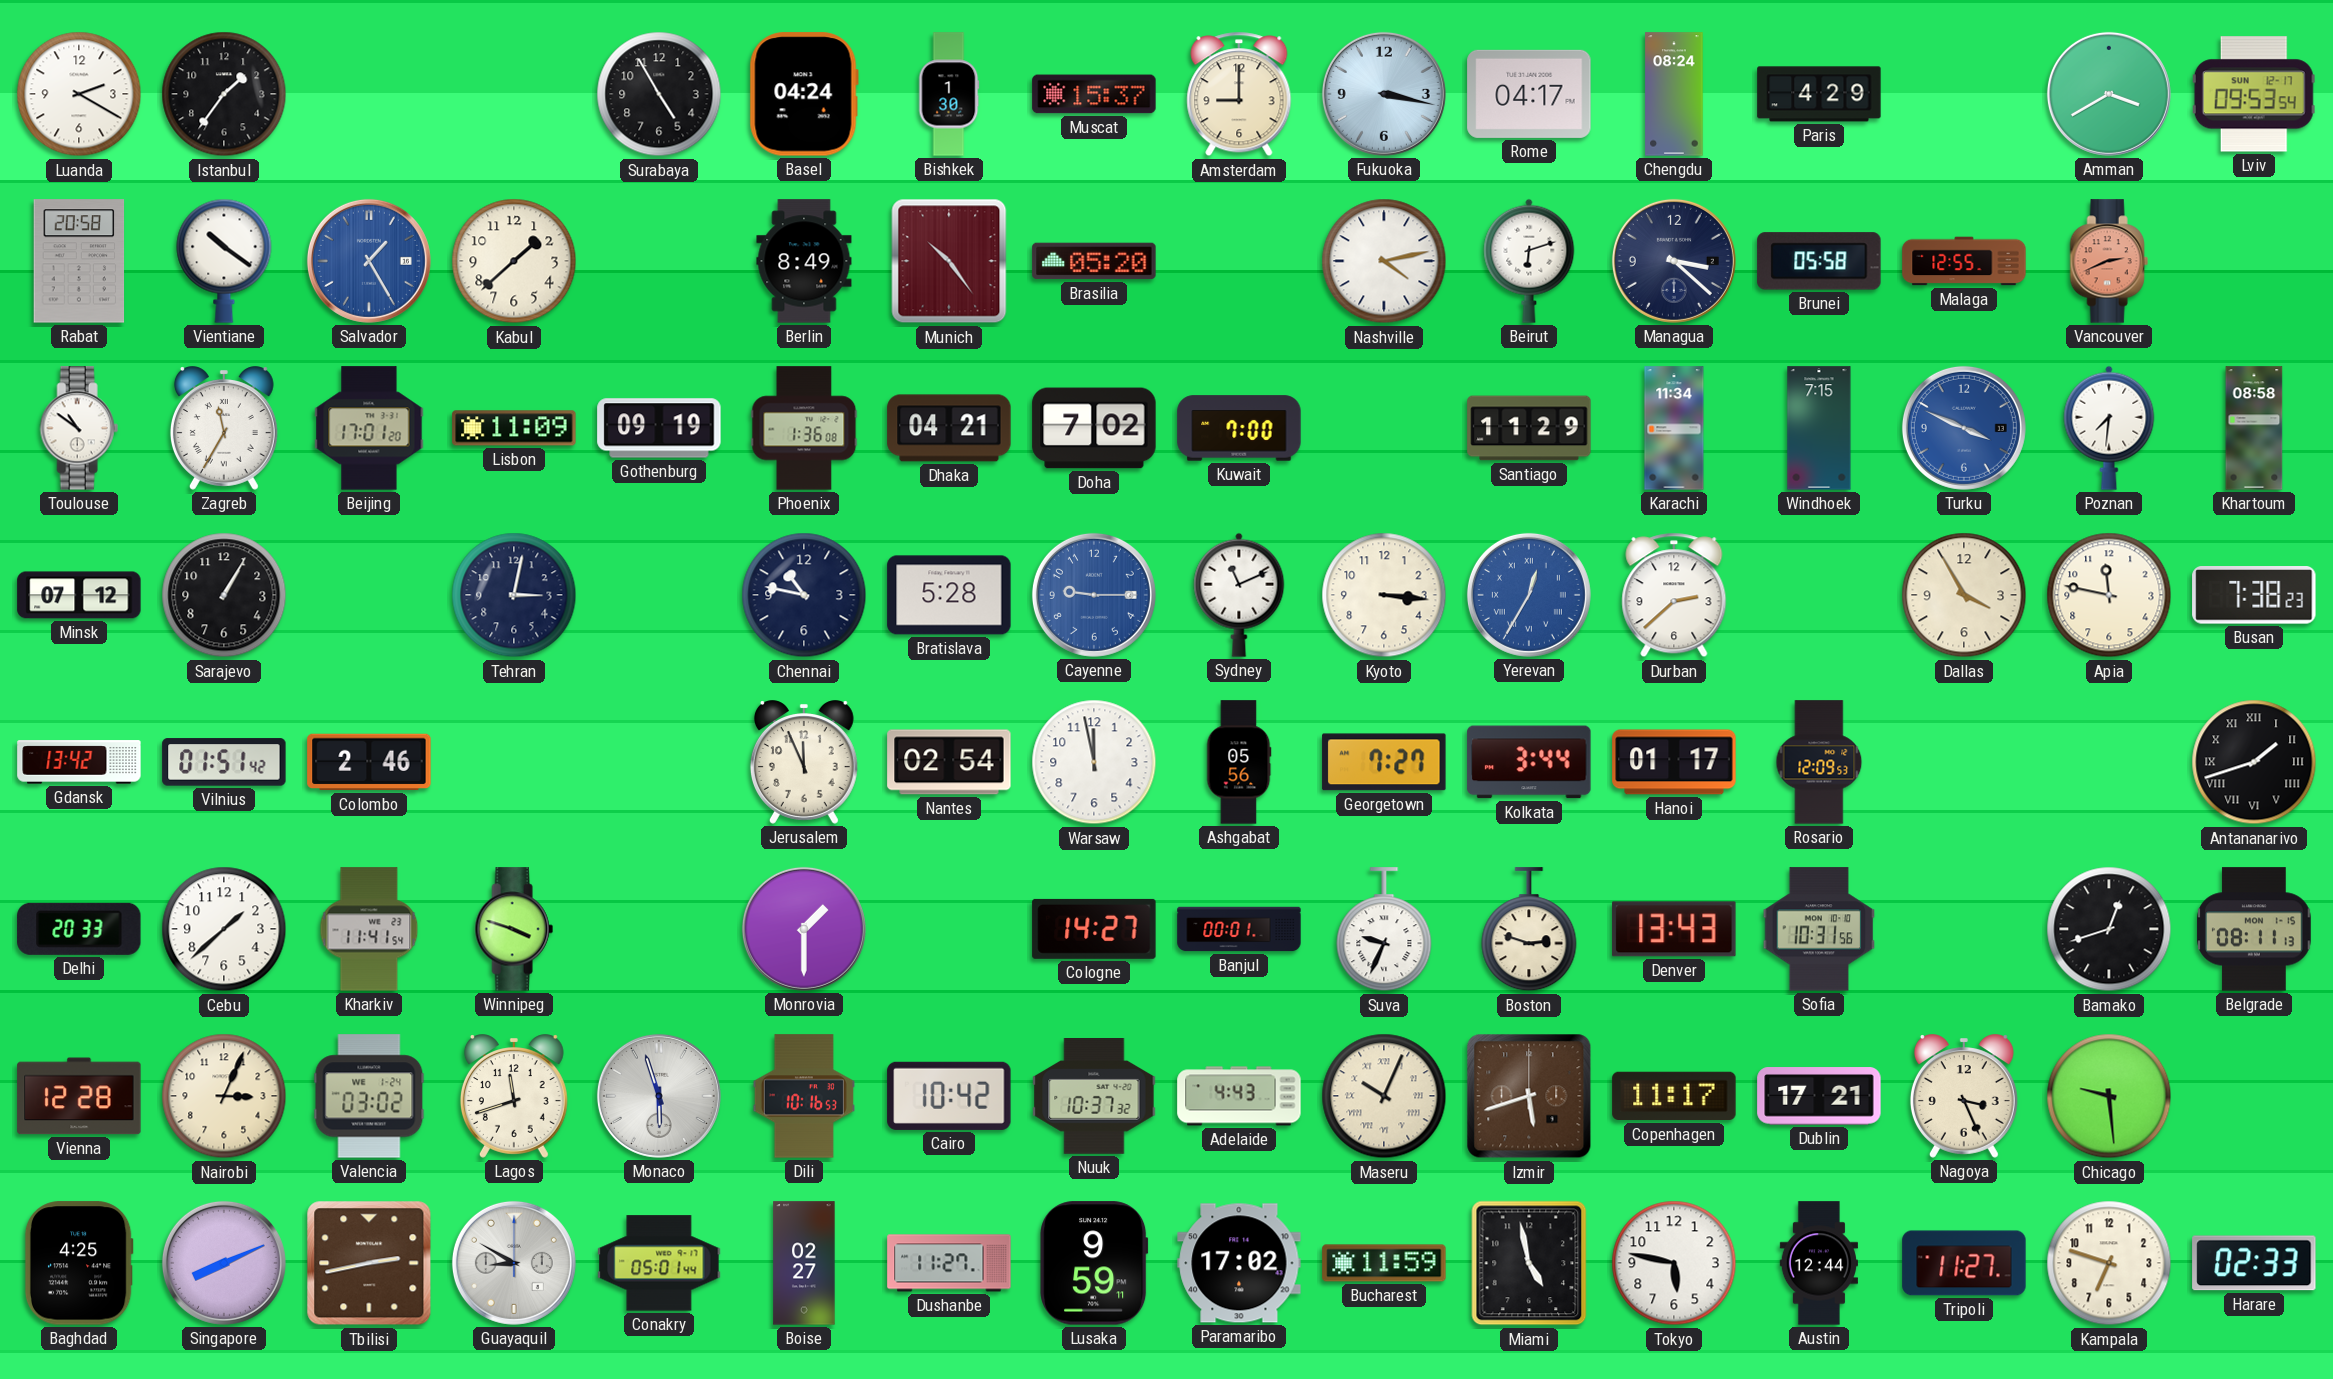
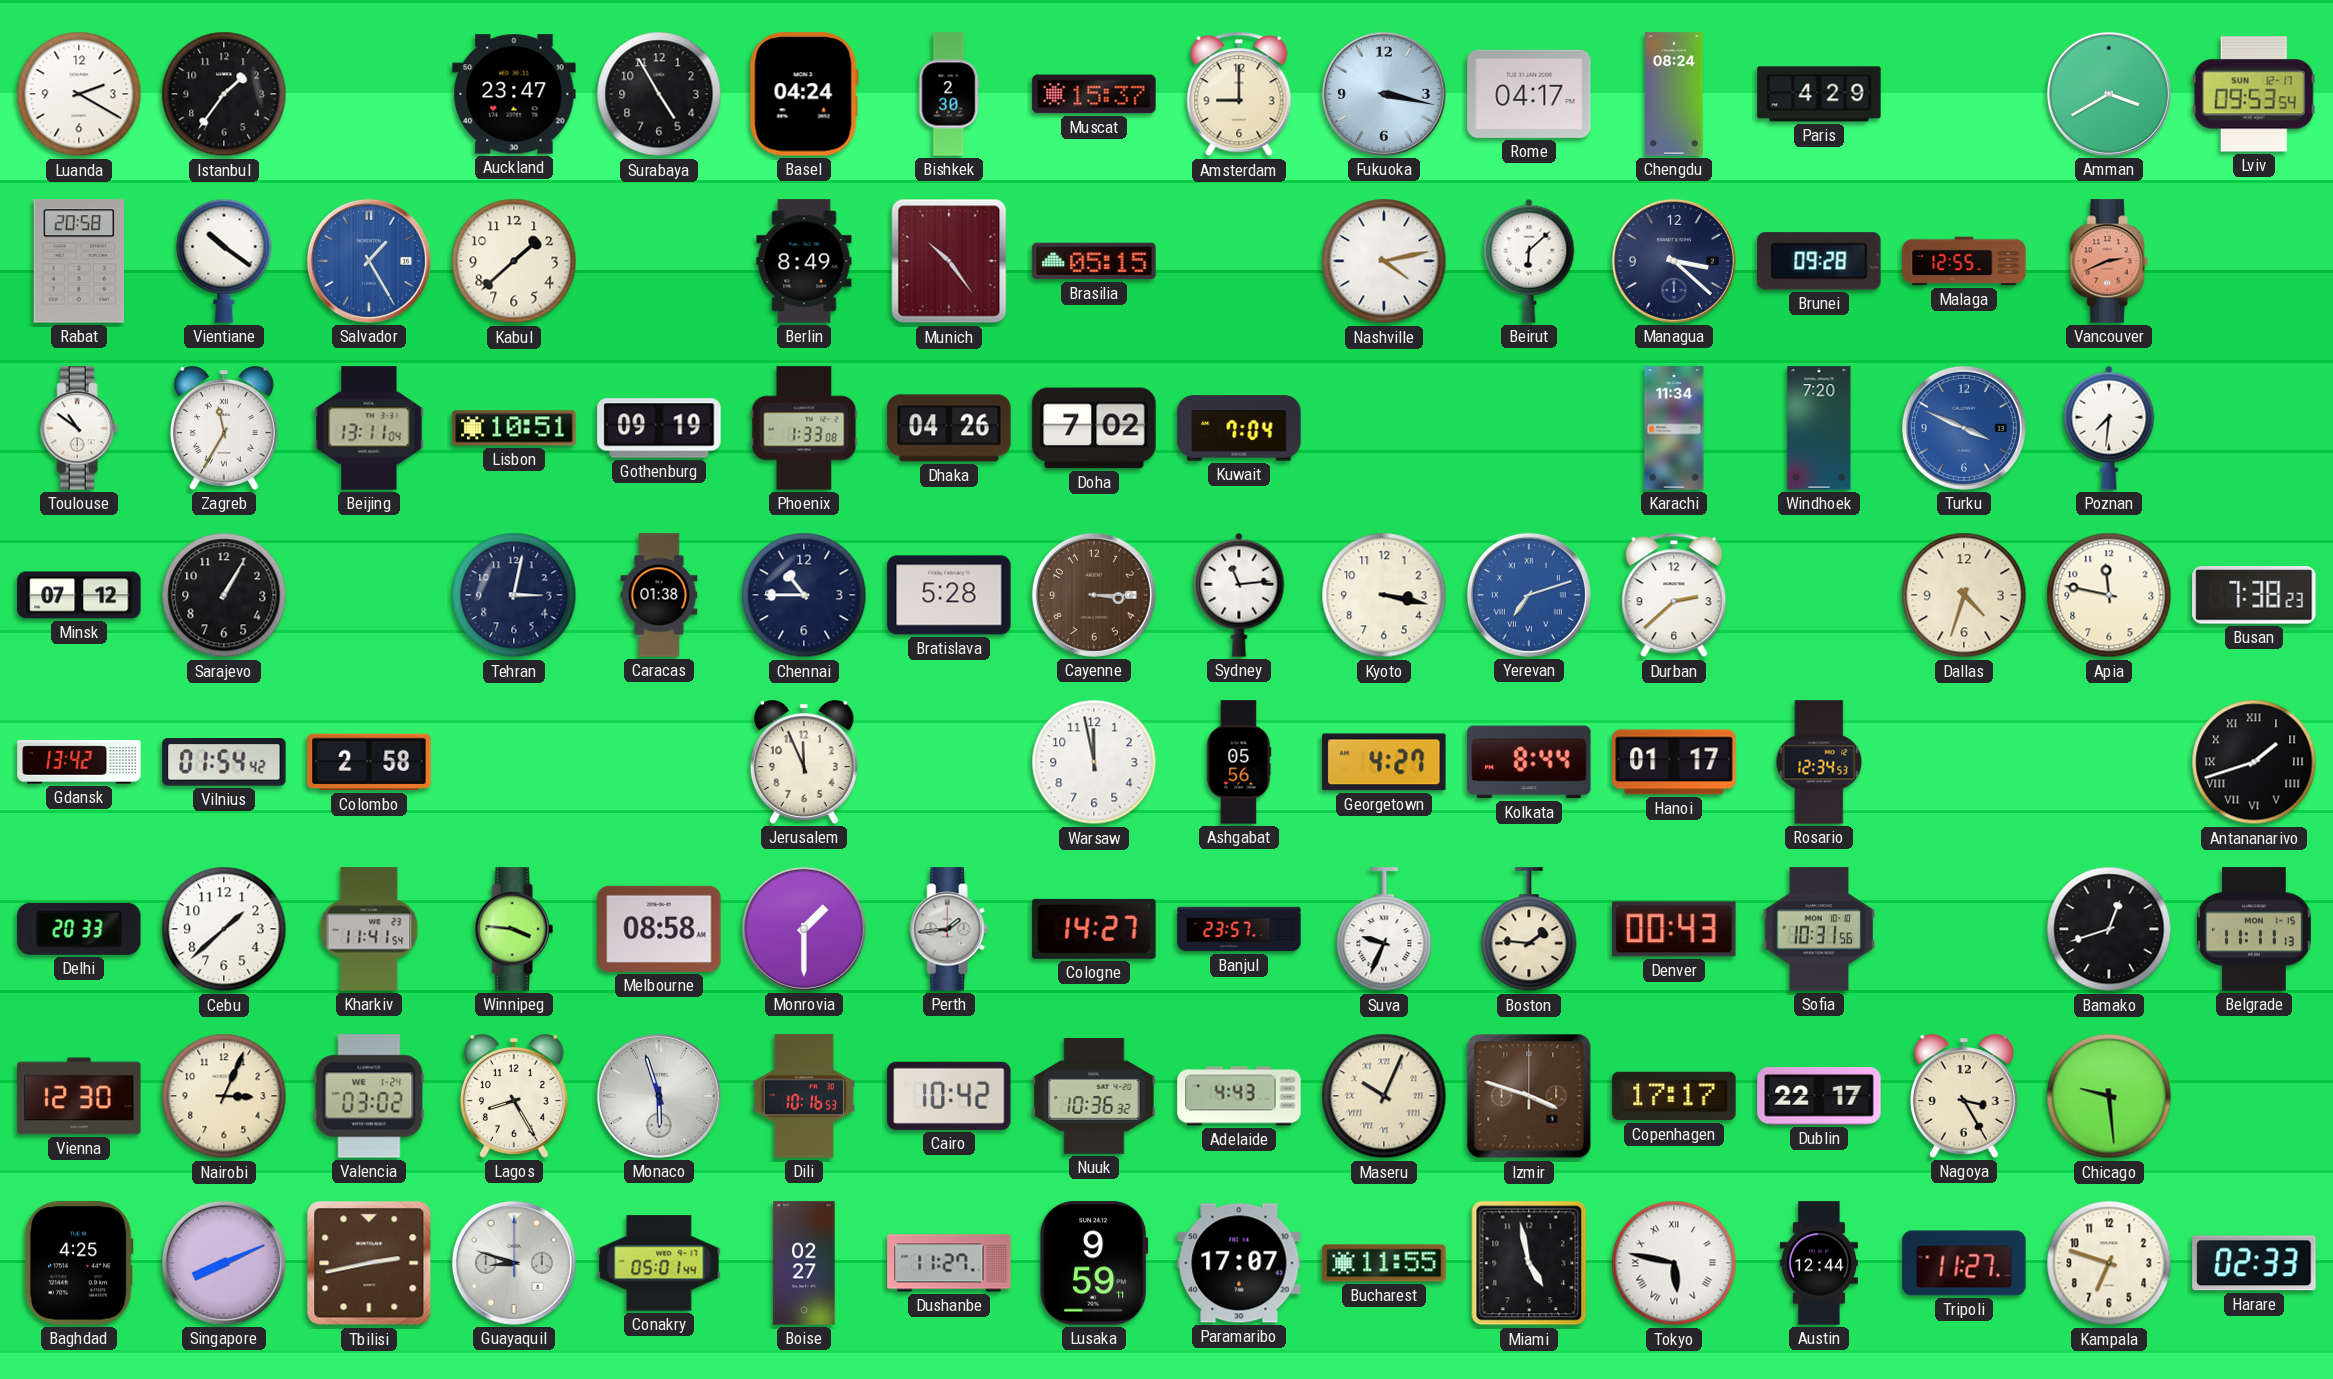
Auckland: none -> 23:47
Bishkek: 1:30 -> 2:30
Brasilia: 05:20 -> 05:15
Beirut: 6:12 -> 6:08
Brunei: 05:58 -> 09:28
Beijing: 17:01 -> 13:11
Lisbon: 11:09 -> 10:51
Phoenix: 1:36 -> 1:33
Dhaka: 04:21 -> 04:26
Kuwait: 7:00 -> 7:04
Santiago: 11:29 -> none
Windhoek: 7:15 -> 7:20
Khartoum: 08:58 -> none
Caracas: none -> 01:38
Chennai: 10:47 -> 10:45
Cayenne: 9:15 -> 3:15
Cayenne dial: blue -> brown
Sydney: 11:11 -> 11:14
Kyoto: 3:16 -> 3:17
Yerevan: 12:35 -> 7:12
Dallas: 3:55 -> 4:33
Vilnius: 01:51 -> 01:54
Colombo: 2:46 -> 2:58
Nantes: 02:54 -> none
Georgetown: 7:27 -> 4:27
Kolkata: 3:44 -> 8:44
Rosario: 12:09 -> 12:34
Winnipeg: 3:48 -> 3:46
Melbourne: none -> 08:58
Perth: none -> 1:44
Banjul: 00:01 -> 23:57
Boston: 2:48 -> 1:46
Denver: 13:43 -> 00:43
Belgrade: 08:11 -> 11:11
Vienna: 12:28 -> 12:30
Lagos: 11:42 -> 8:25
Nuuk: 10:37 -> 10:36
Izmir: 5:42 -> 3:48
Copenhagen: 11:17 -> 17:17
Dublin: 17:21 -> 22:17
Nagoya: 3:26 -> 3:25
Guayaquil: 8:50 -> 8:48
Paramaribo: 17:02 -> 17:07
Bucharest: 11:59 -> 11:55
Tokyo numerals: Arabic -> Roman
